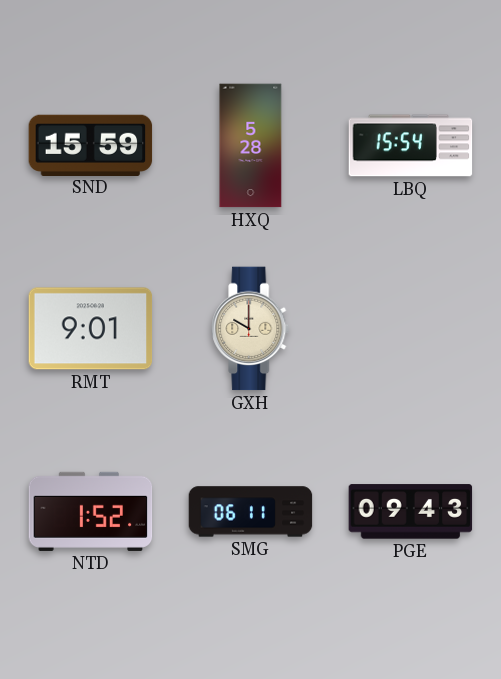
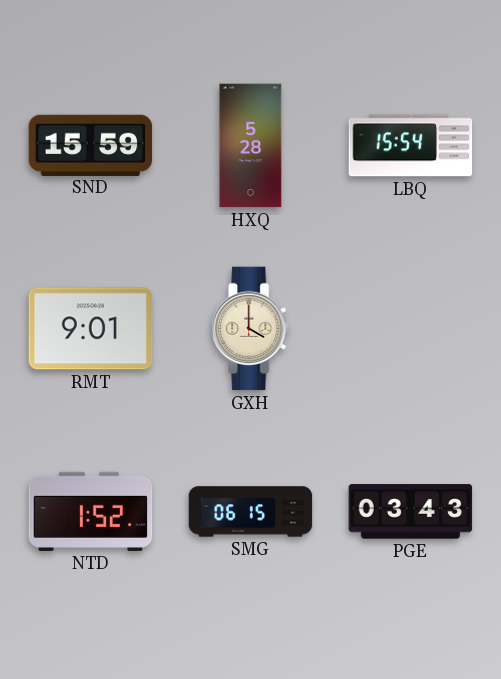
GXH: 10:00 -> 4:00
SMG: 06:11 -> 06:15
PGE: 09:43 -> 03:43
